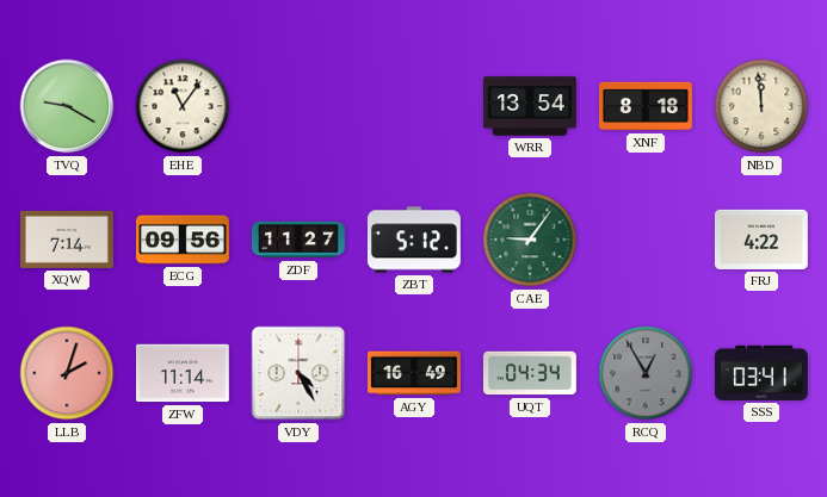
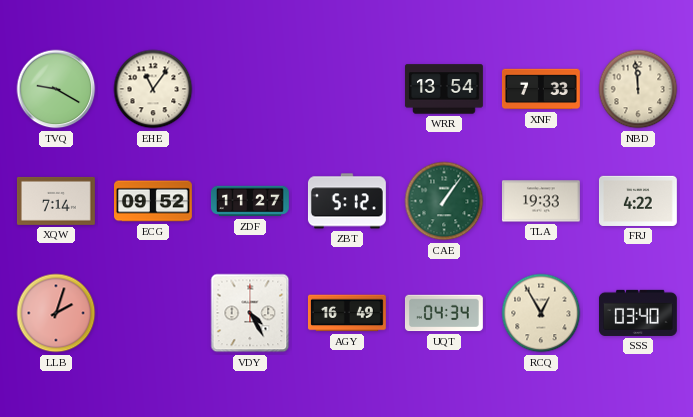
XNF: 8:18 -> 7:33
ECG: 09:56 -> 09:52
CAE: 9:06 -> 1:06
TLA: none -> 19:33
ZFW: 11:14 -> none
RCQ dial: grey -> cream
SSS: 03:41 -> 03:40
